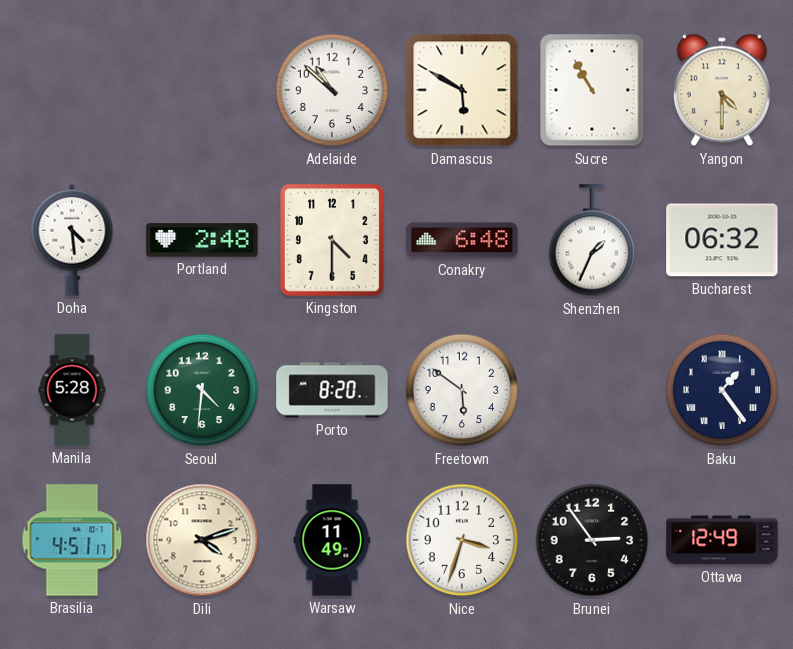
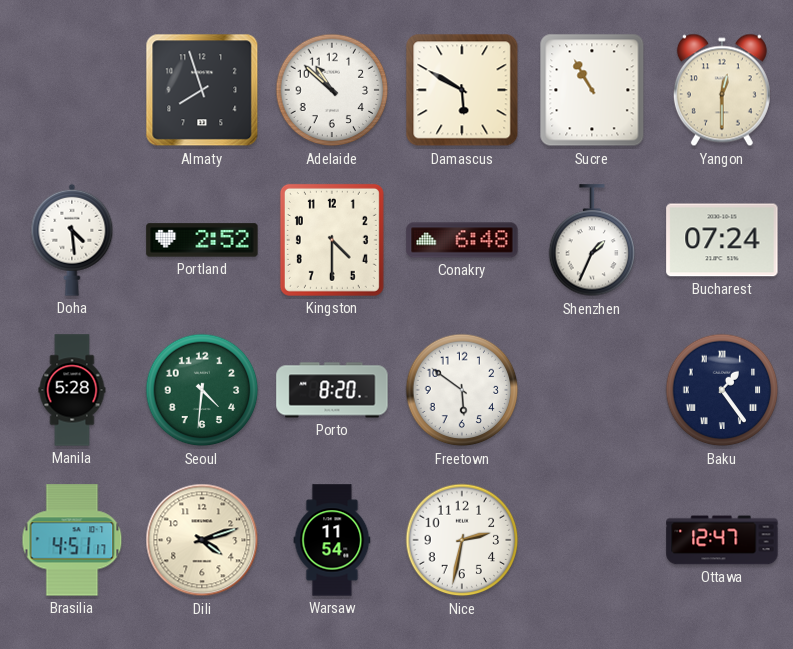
Almaty: none -> 7:57
Yangon: 4:30 -> 12:30
Portland: 2:48 -> 2:52
Bucharest: 06:32 -> 07:24
Warsaw: 11:49 -> 11:54
Nice: 3:33 -> 2:32
Brunei: 2:54 -> none
Ottawa: 12:49 -> 12:47
